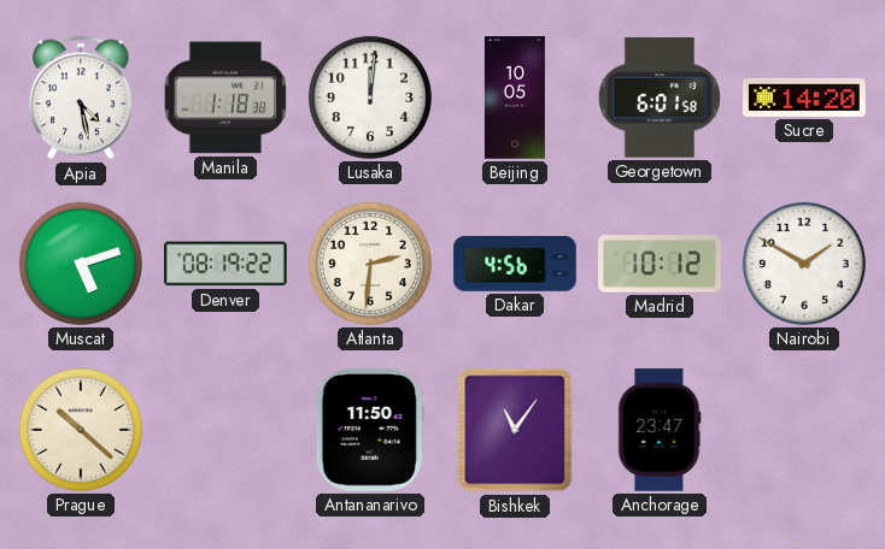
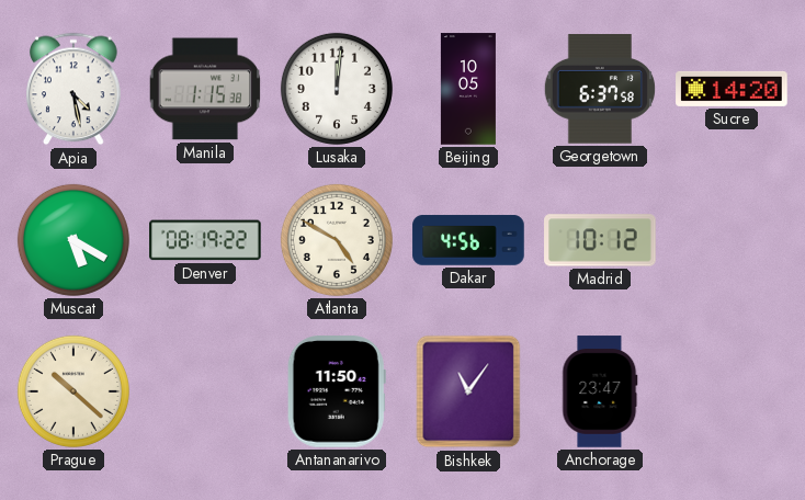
Manila: 1:18 -> 1:15
Georgetown: 6:01 -> 6:37
Muscat: 5:12 -> 5:20
Atlanta: 2:31 -> 4:50
Nairobi: 1:50 -> none
